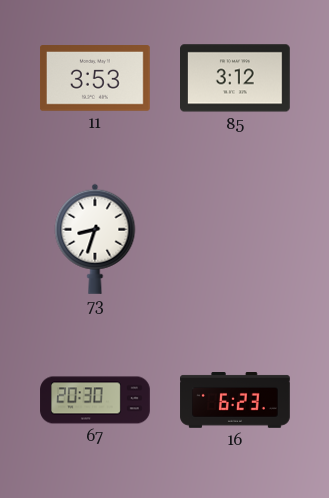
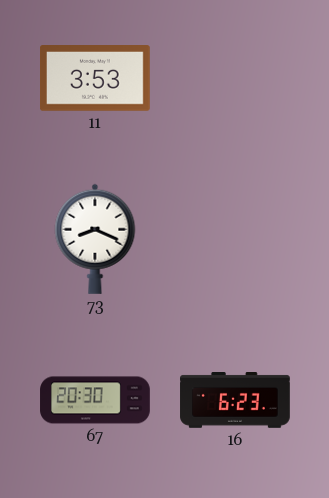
85: 3:12 -> none
73: 8:33 -> 8:19
